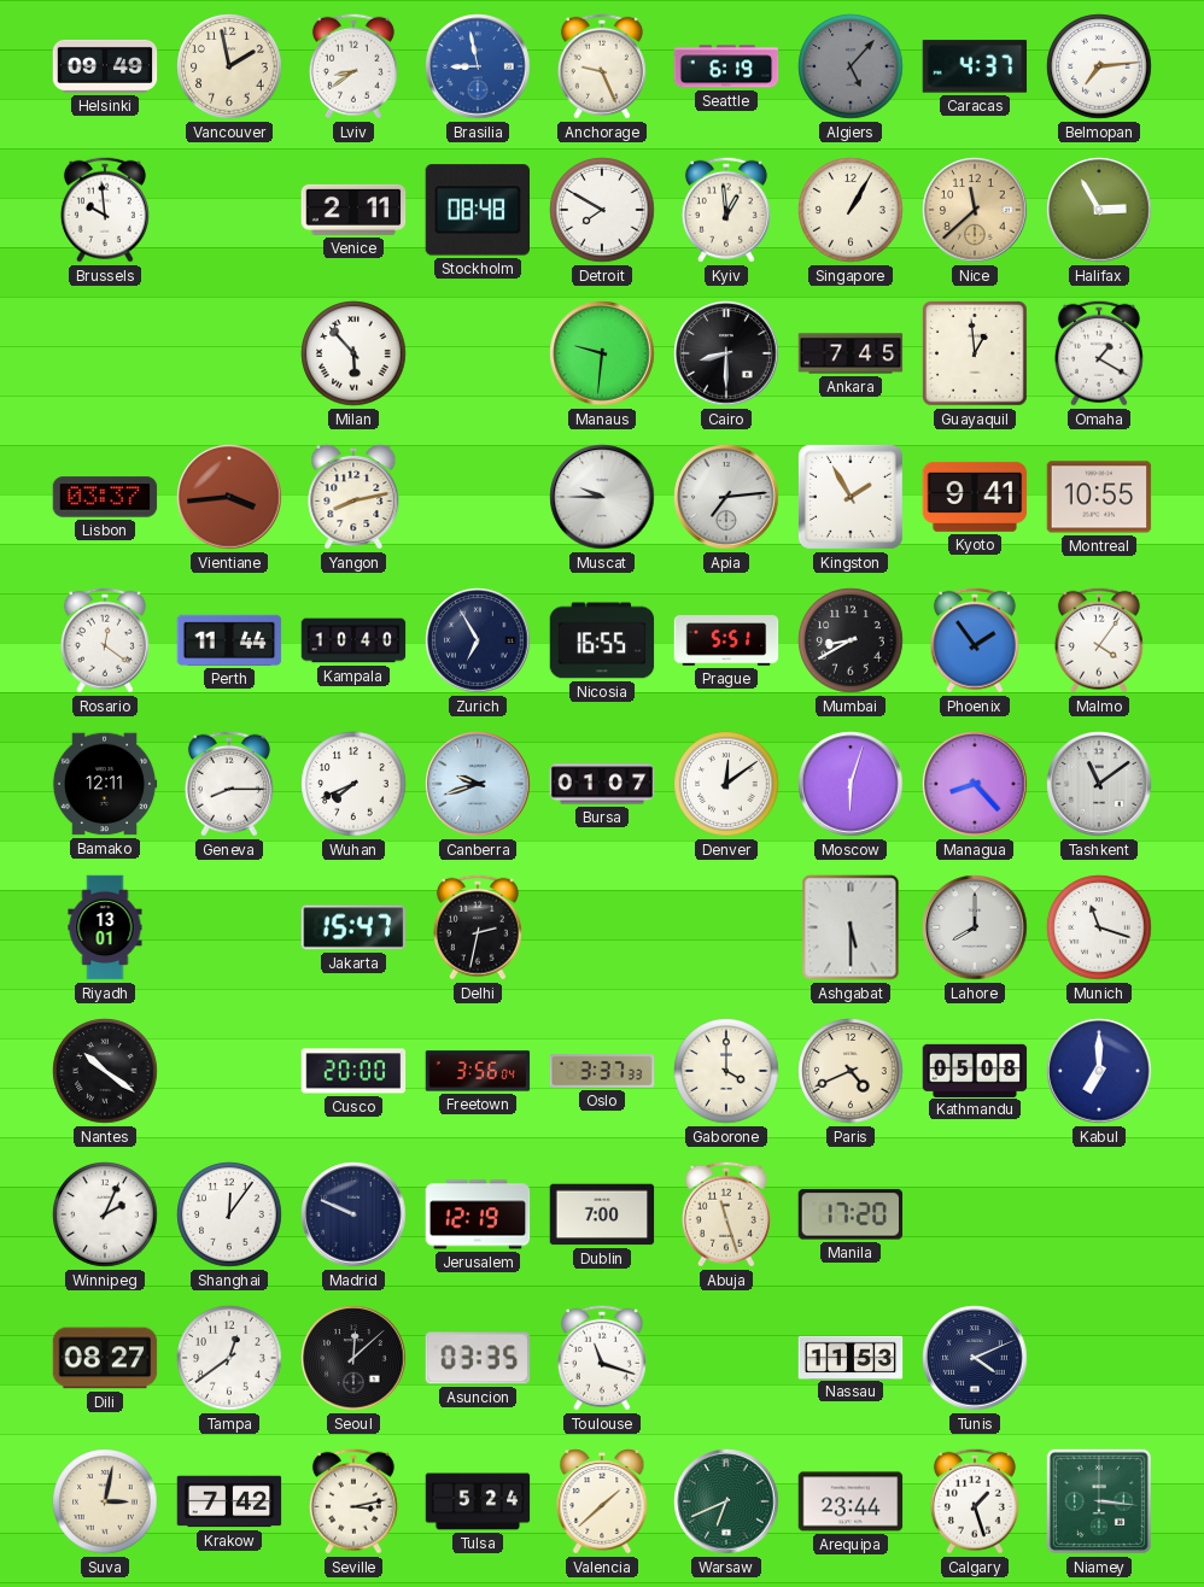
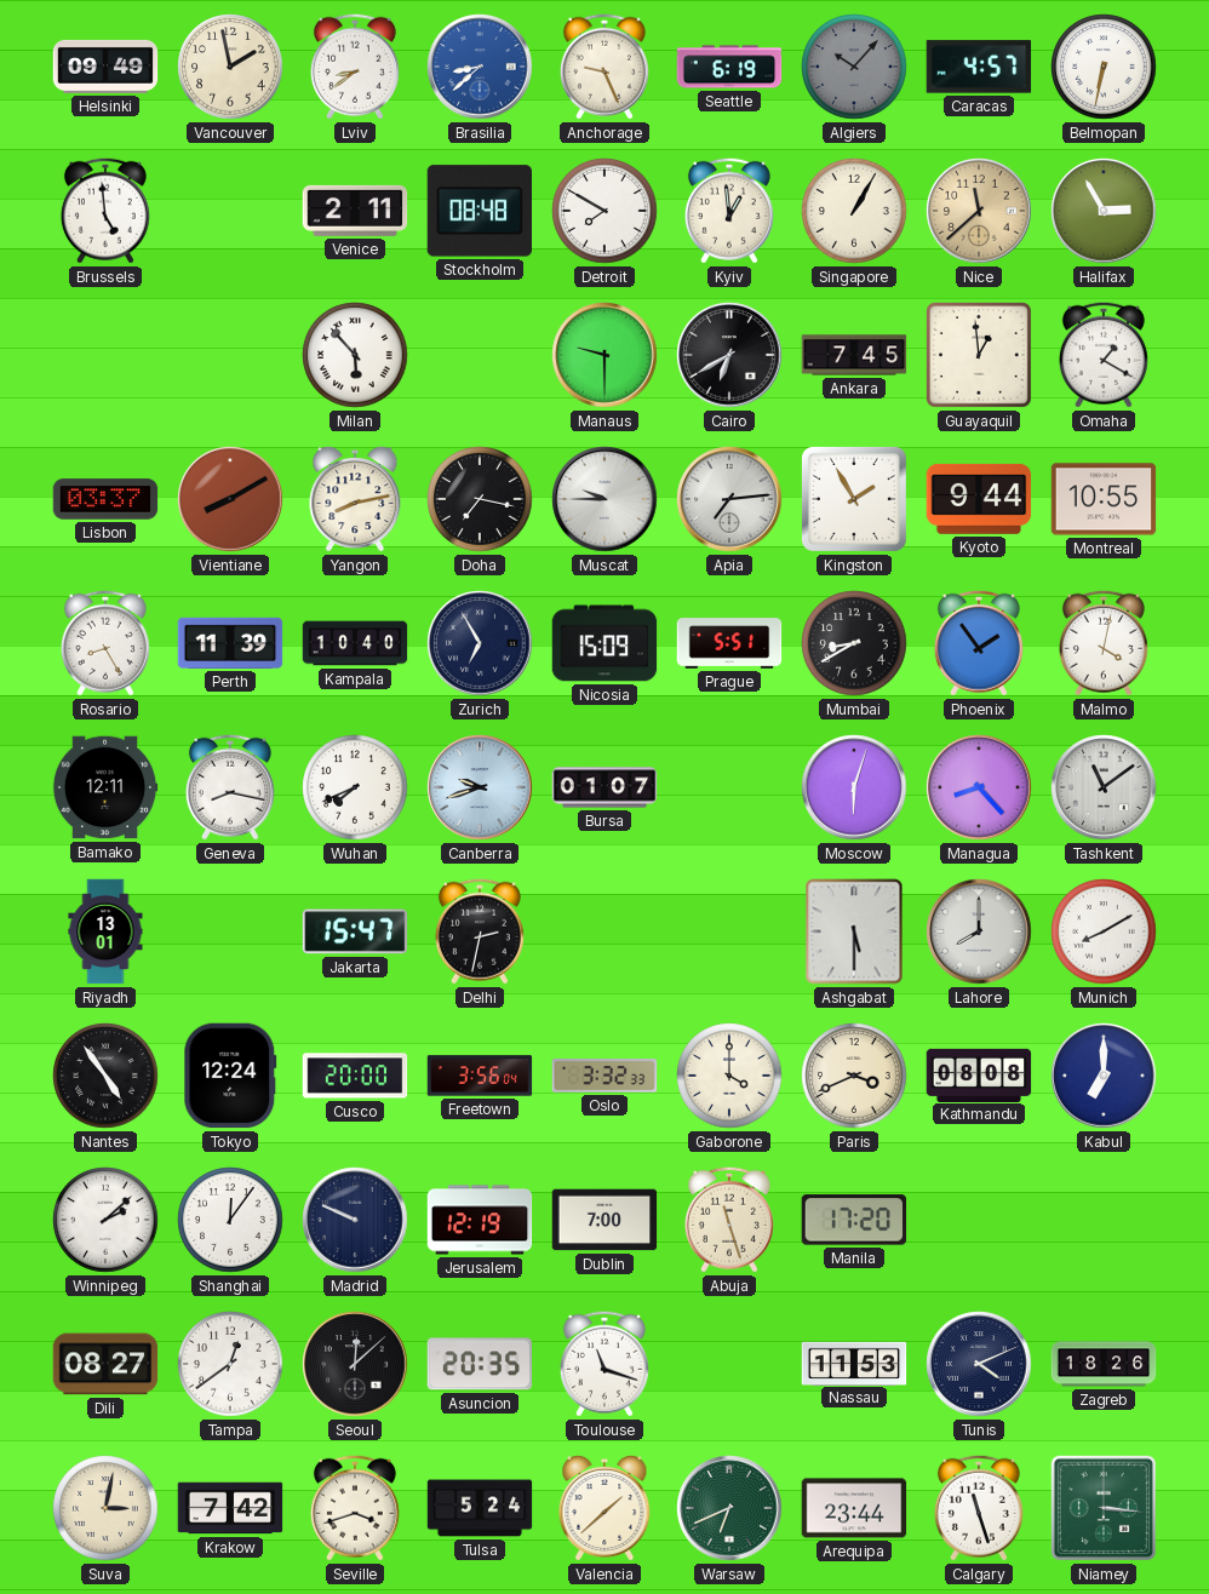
Brasilia: 8:58 -> 8:38
Algiers: 5:07 -> 10:07
Caracas: 4:37 -> 4:57
Belmopan: 7:14 -> 6:32
Brussels: 9:59 -> 4:59
Manaus: 9:31 -> 9:30
Cairo: 8:30 -> 6:40
Vientiane: 3:44 -> 8:10
Doha: none -> 7:17
Kyoto: 9:41 -> 9:44
Rosario: 12:21 -> 8:25
Perth: 11:44 -> 11:39
Nicosia: 16:55 -> 15:09
Malmo: 4:06 -> 4:02
Geneva: 8:15 -> 8:17
Denver: 12:09 -> none
Munich: 11:18 -> 8:10
Nantes: 10:21 -> 4:54
Tokyo: none -> 12:24
Oslo: 3:37 -> 3:32
Paris: 4:41 -> 3:41
Kathmandu: 05:08 -> 08:08
Winnipeg: 2:04 -> 2:08
Asuncion: 03:35 -> 20:35
Zagreb: none -> 18:26
Seville: 3:13 -> 3:42
Calgary: 1:27 -> 11:27
